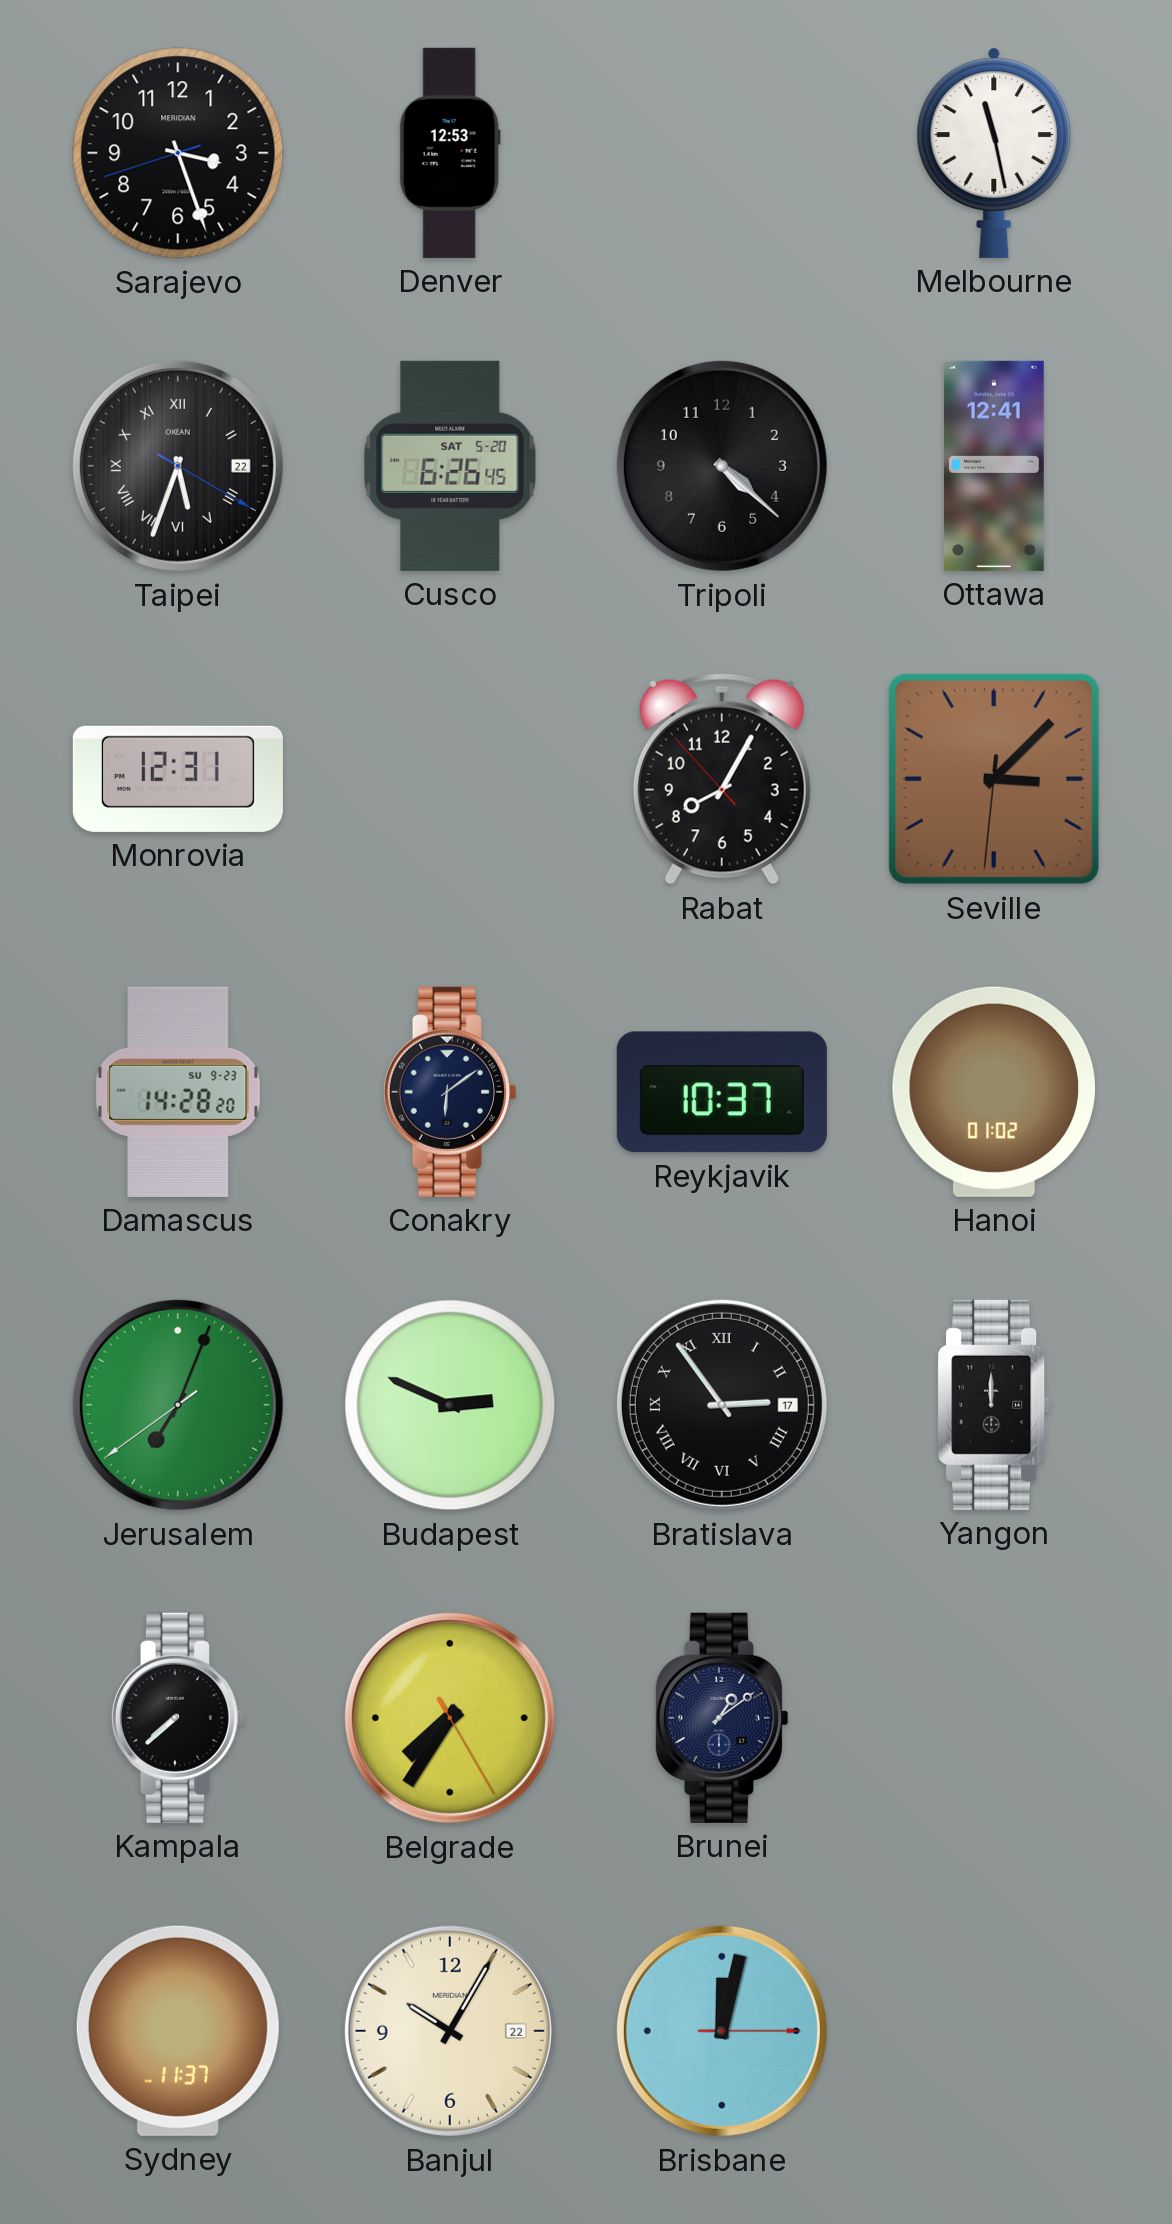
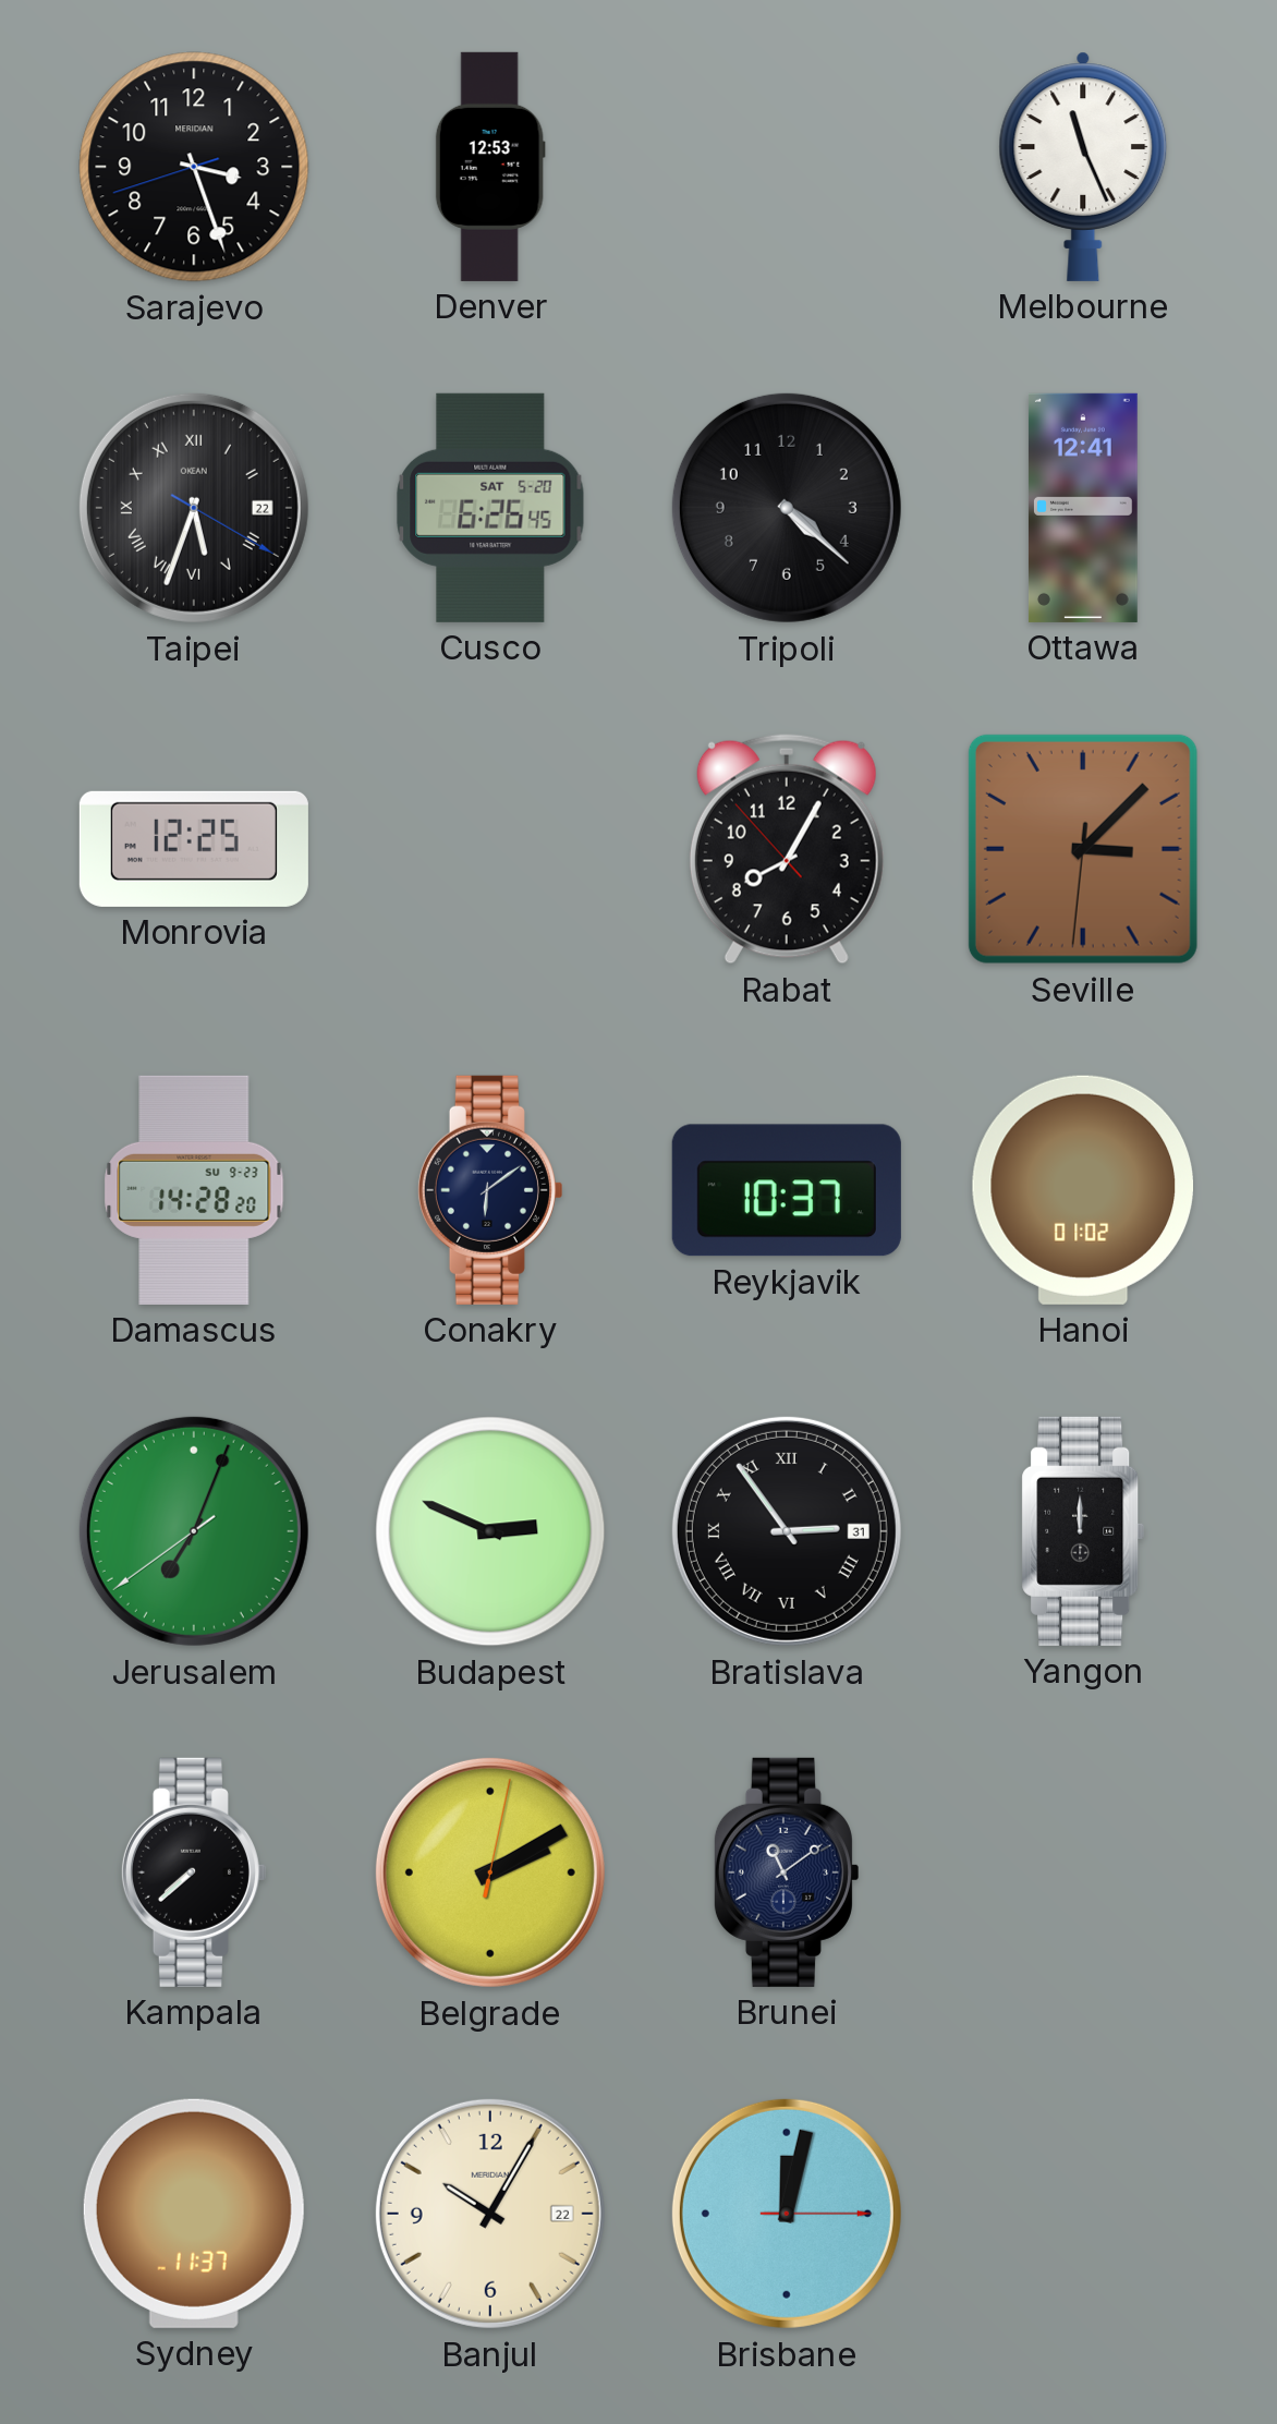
Melbourne: 11:28 -> 11:26
Monrovia: 12:31 -> 12:25
Bratislava date: 17 -> 31
Belgrade: 7:35 -> 2:10
Brunei: 1:09 -> 11:09
